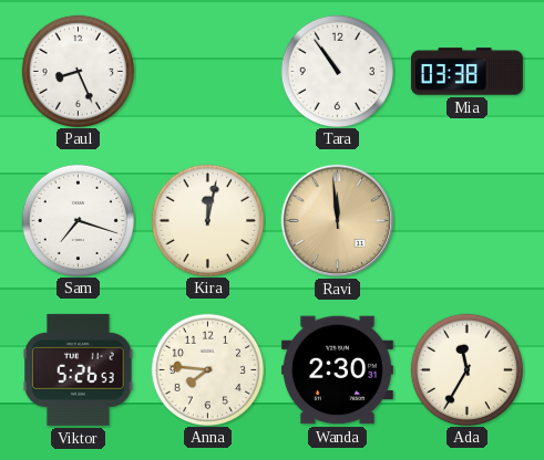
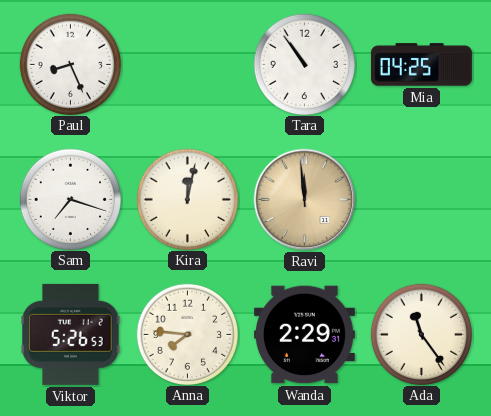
Mia: 03:38 -> 04:25
Wanda: 2:30 -> 2:29
Ada: 11:35 -> 11:24
